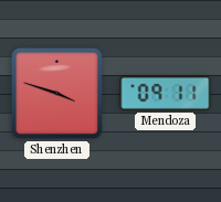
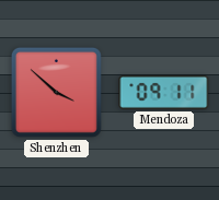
Shenzhen: 3:48 -> 3:52
